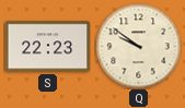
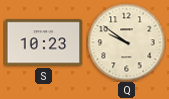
S: 22:23 -> 10:23
